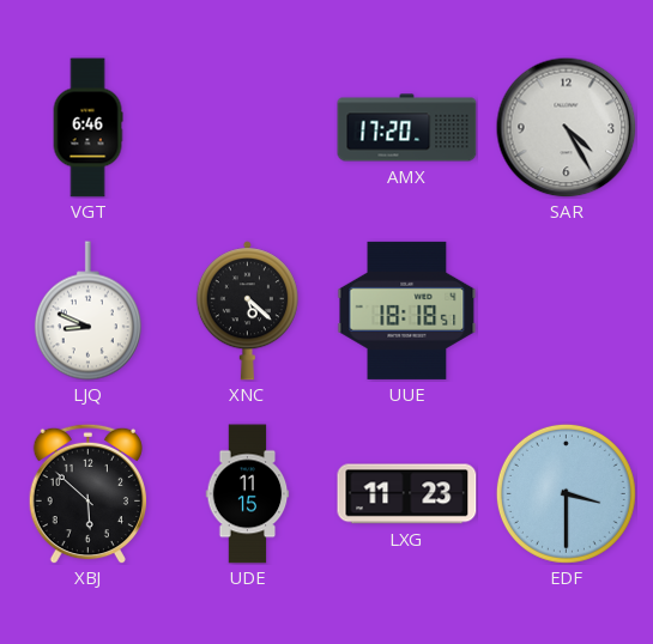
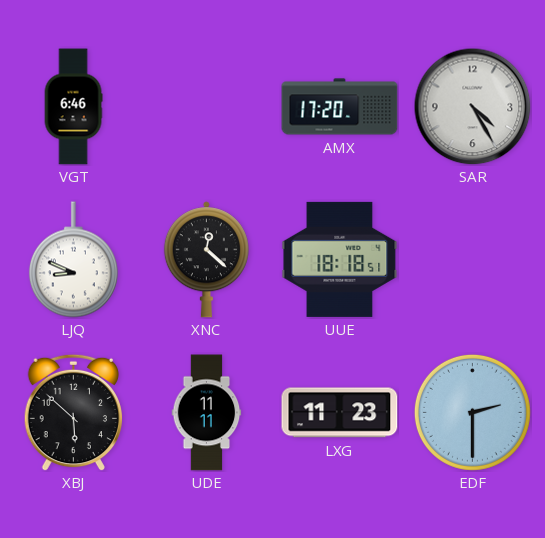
XNC: 5:22 -> 12:22
UDE: 11:15 -> 11:11
EDF: 3:30 -> 2:30
